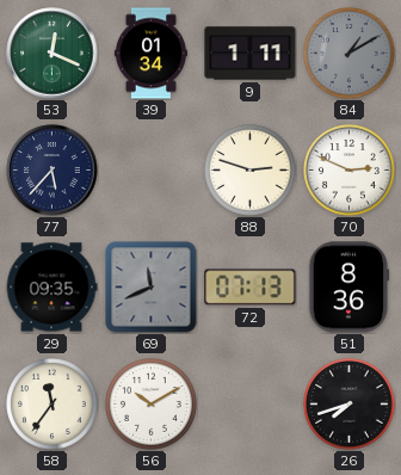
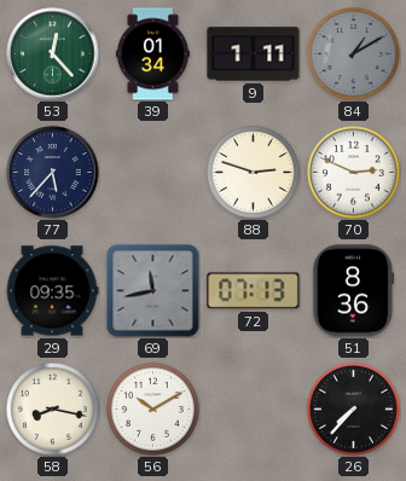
53: 12:19 -> 12:23
69: 11:41 -> 11:43
58: 11:36 -> 8:17
26: 7:42 -> 7:37
